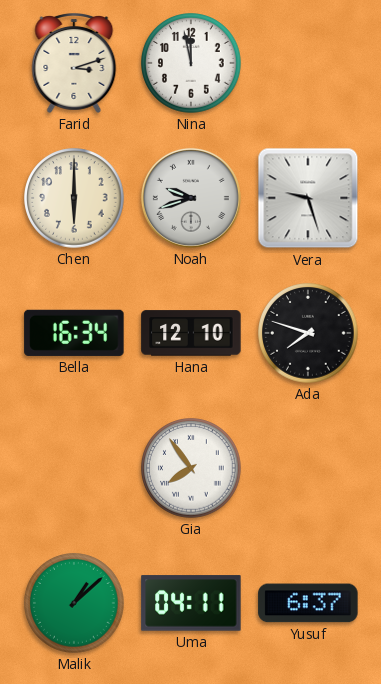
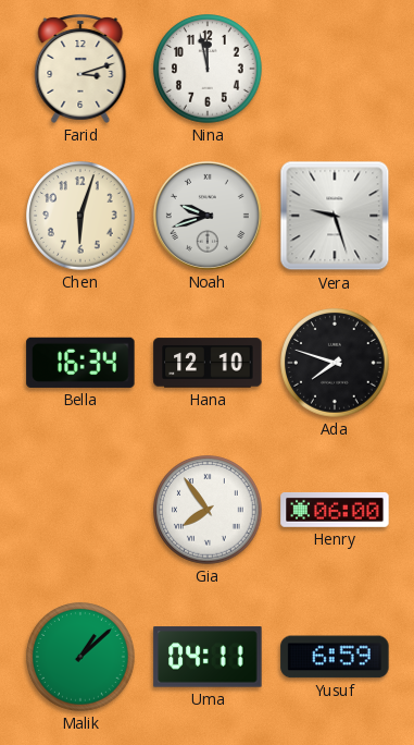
Chen: 6:00 -> 6:03
Henry: none -> 06:00
Yusuf: 6:37 -> 6:59
